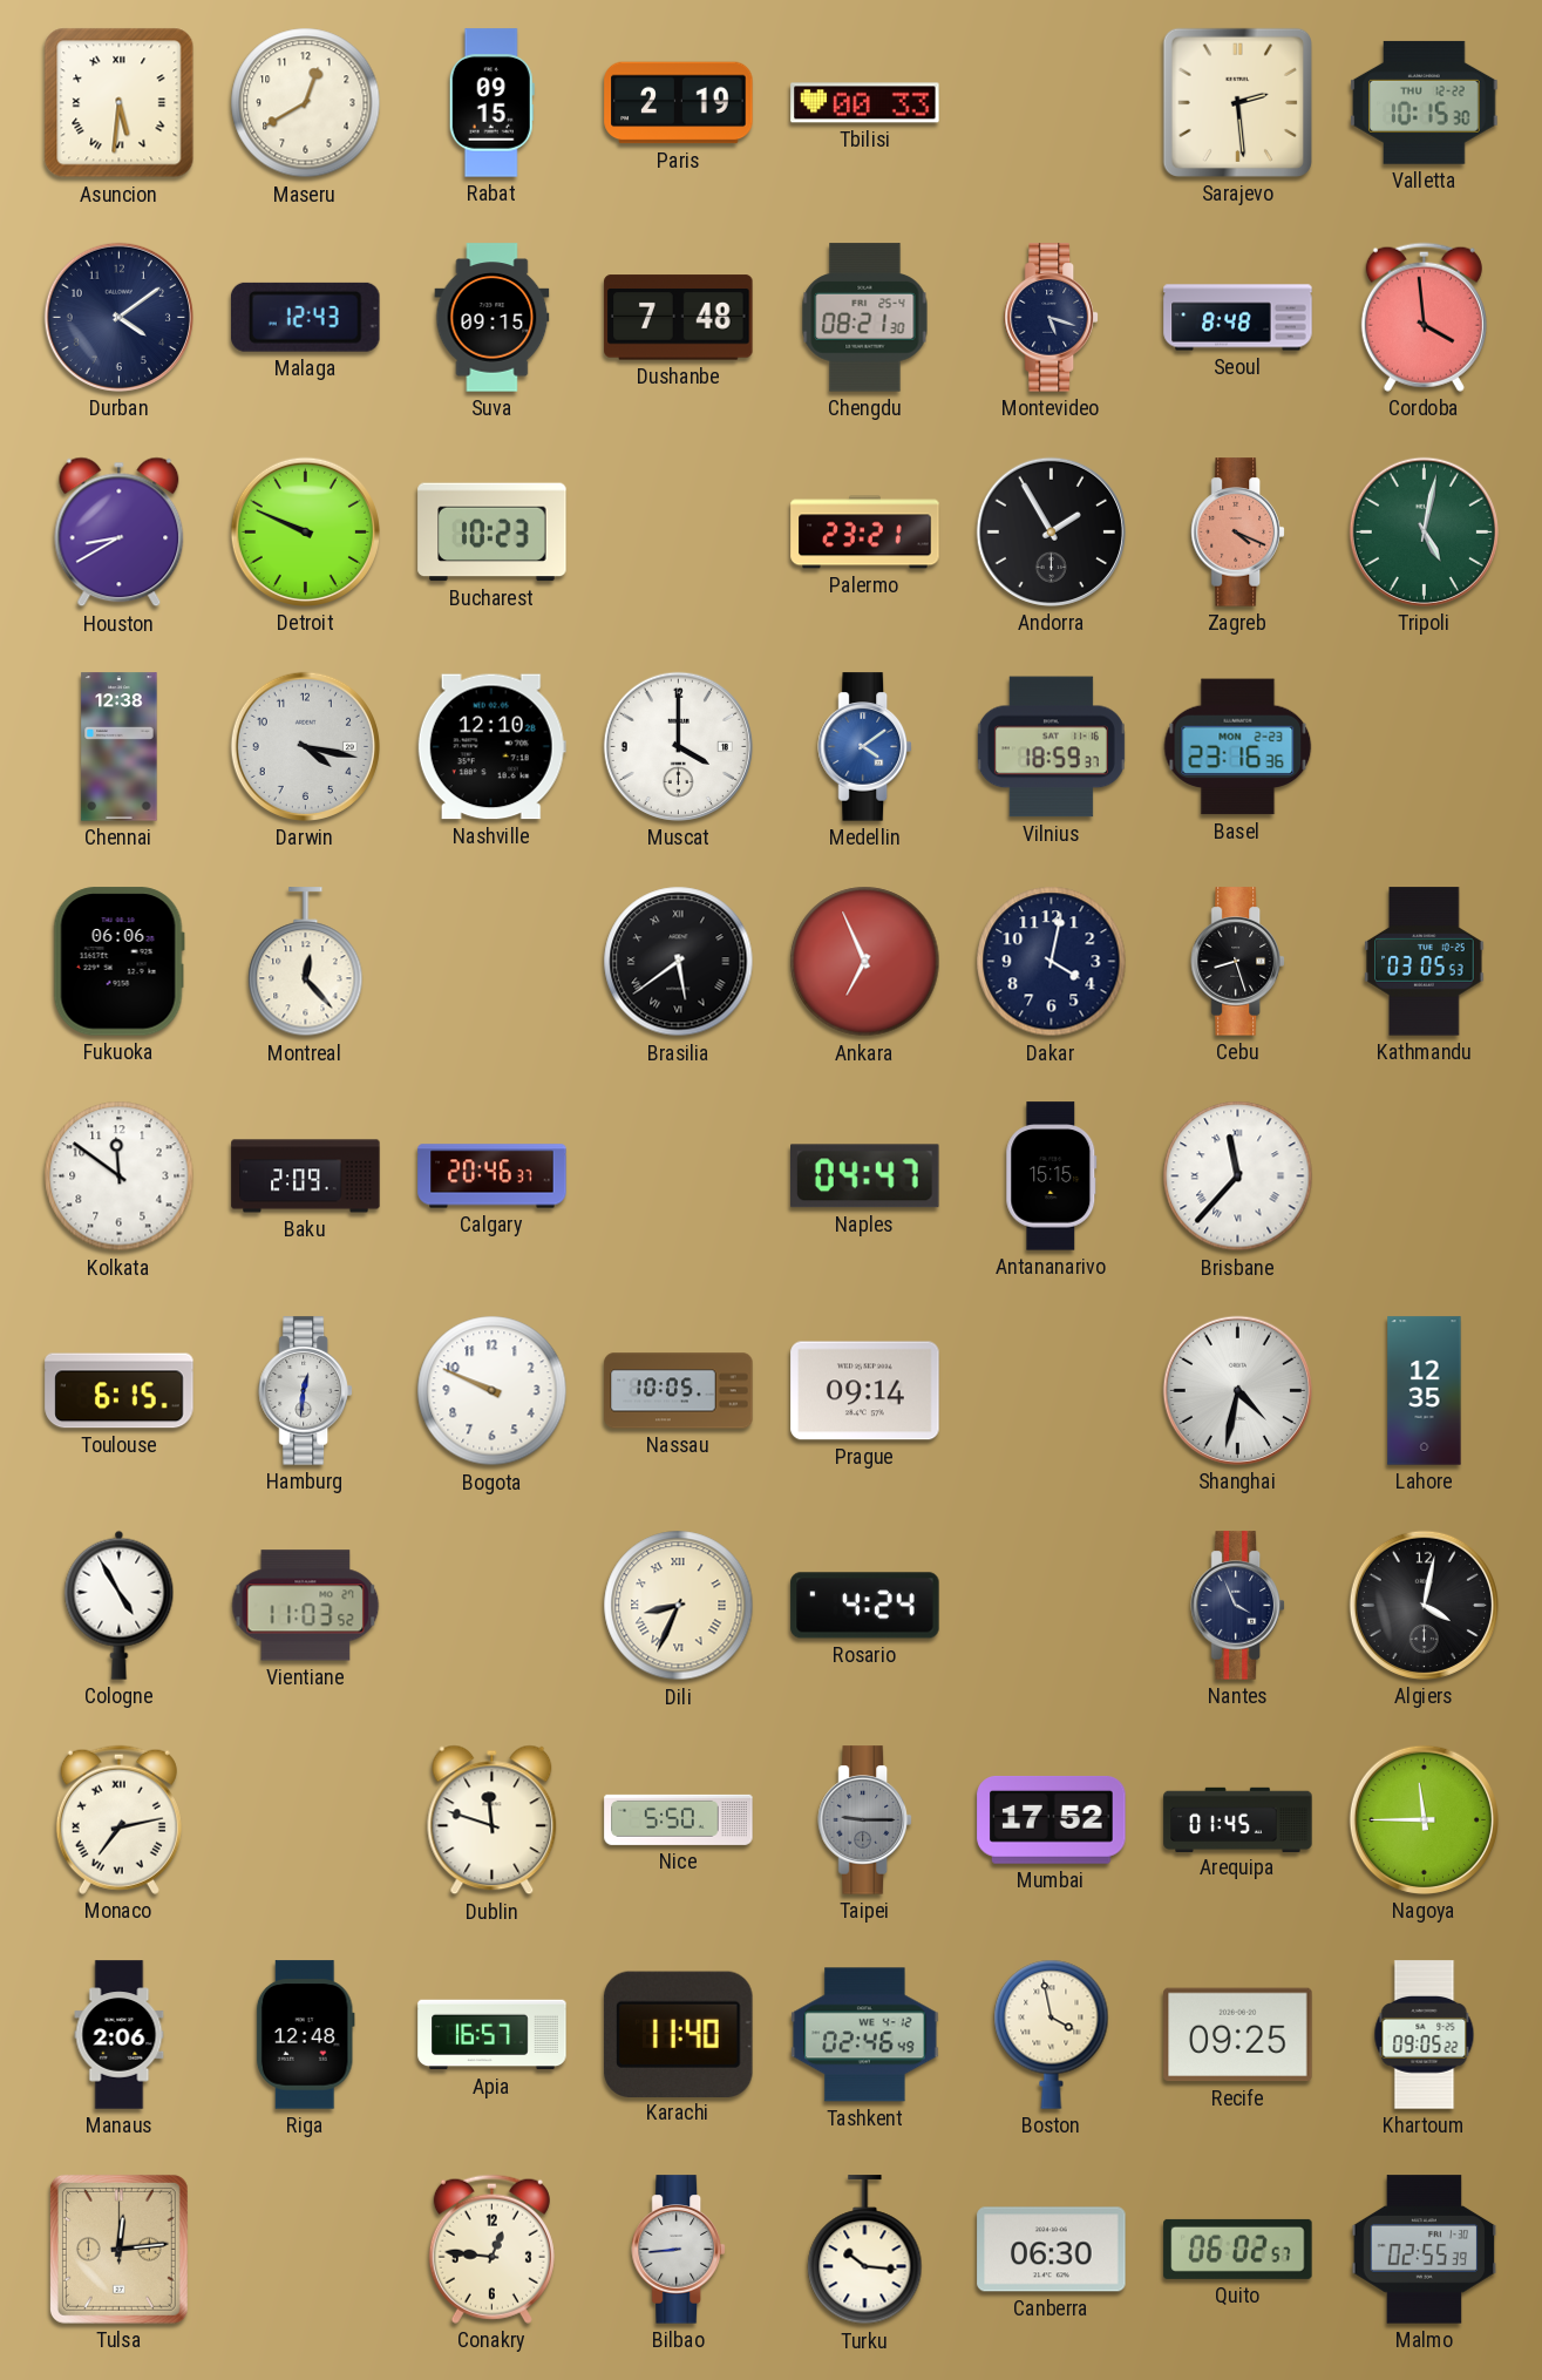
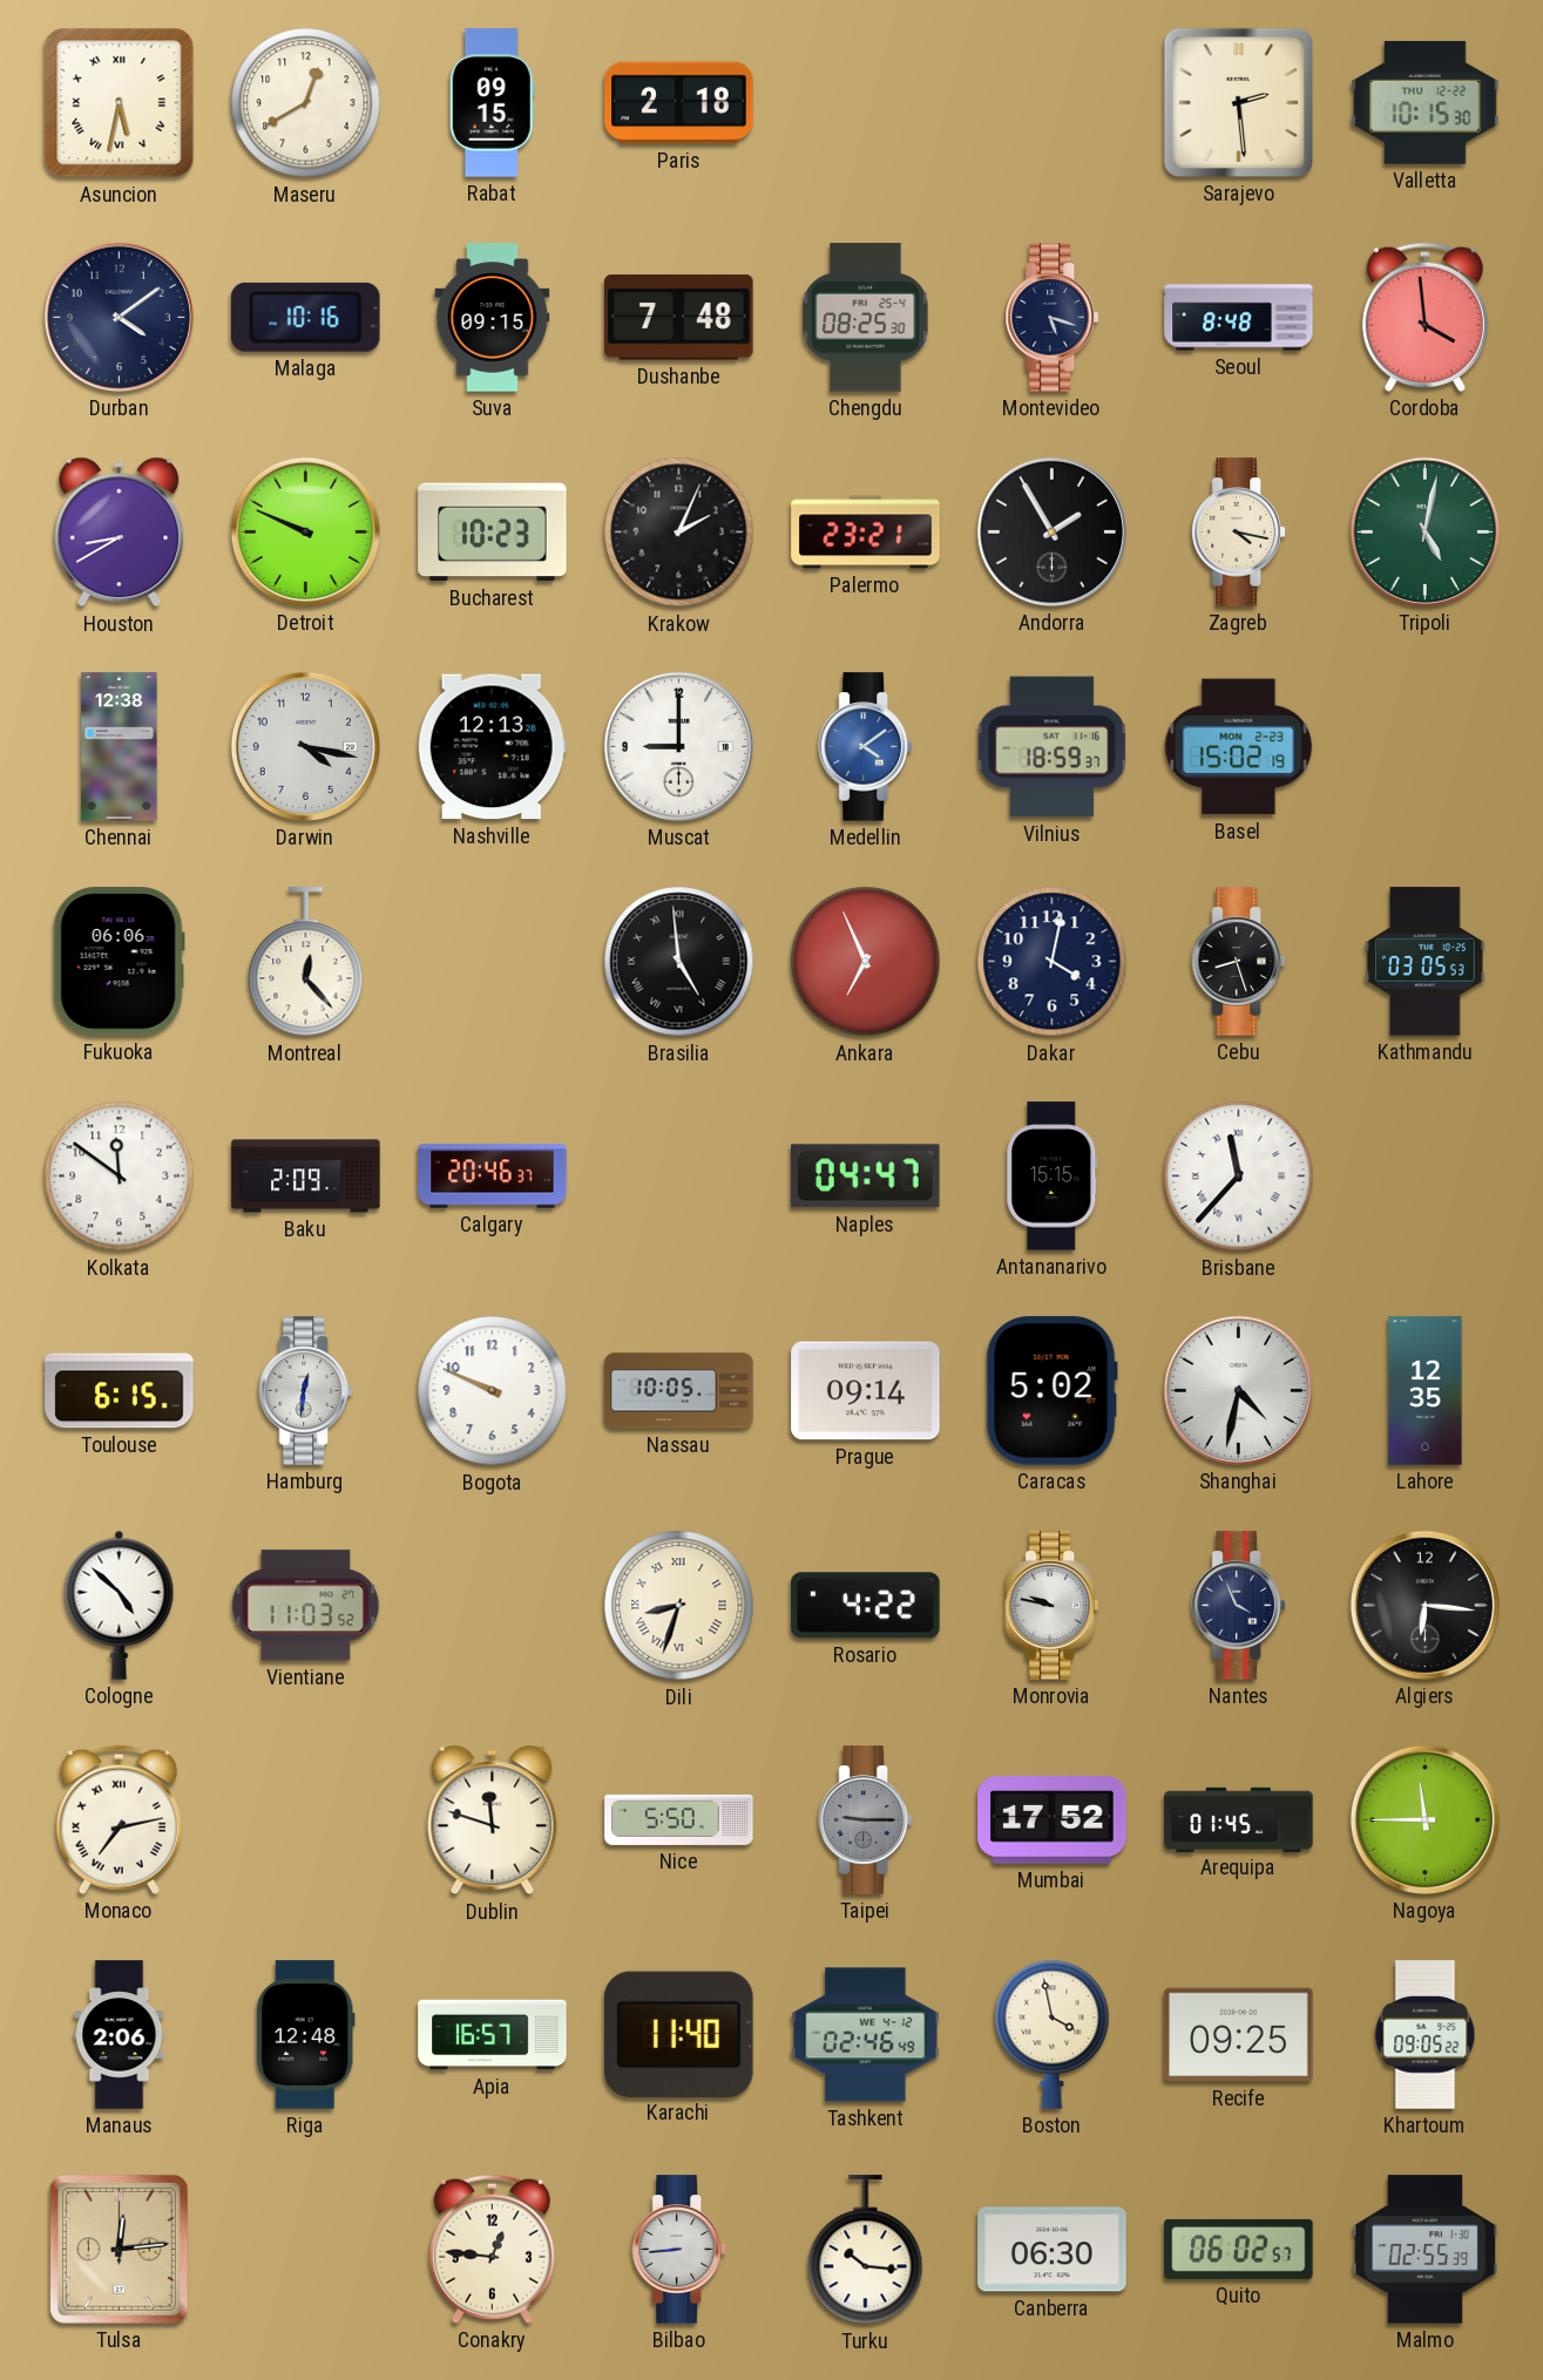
Asuncion: 5:31 -> 5:32
Paris: 2:19 -> 2:18
Tbilisi: 00:33 -> none
Malaga: 12:43 -> 10:16
Chengdu: 08:21 -> 08:25
Krakow: none -> 2:04
Zagreb: 4:19 -> 4:17
Zagreb dial: salmon -> cream
Nashville: 12:10 -> 12:13
Muscat: 4:00 -> 9:00
Basel: 23:16 -> 15:02
Brasilia: 5:39 -> 4:59
Caracas: none -> 5:02
Cologne: 4:55 -> 4:52
Dili: 8:34 -> 8:33
Rosario: 4:24 -> 4:22
Monrovia: none -> 9:47
Algiers: 4:02 -> 6:16
